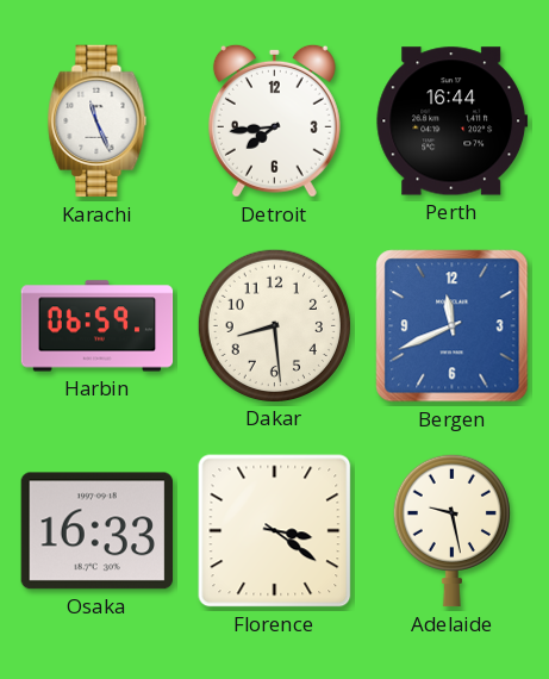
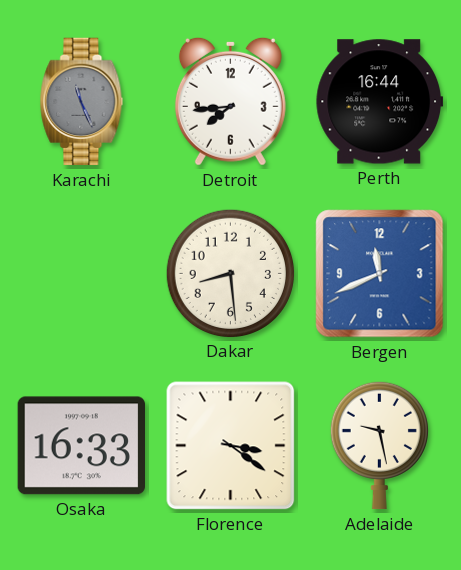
Karachi dial: white -> grey
Harbin: 06:59 -> none
